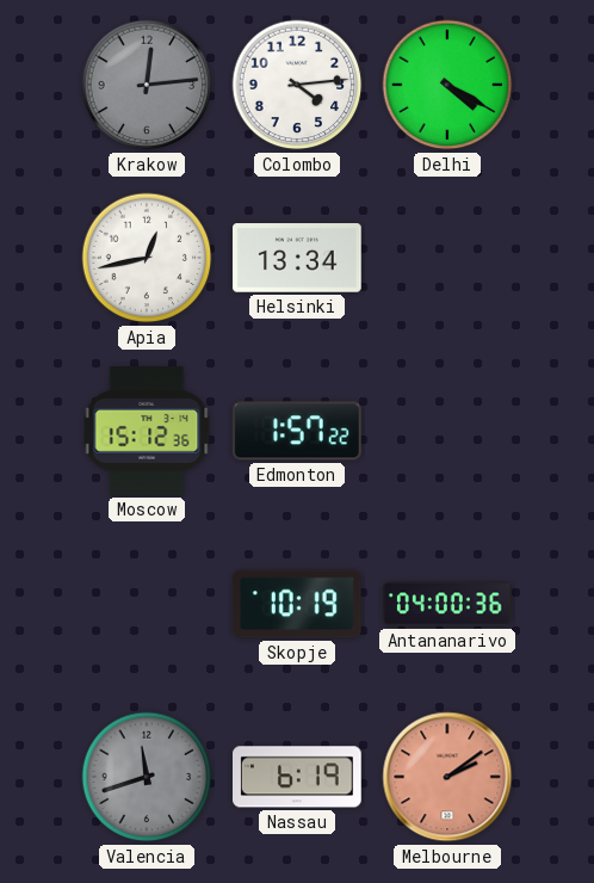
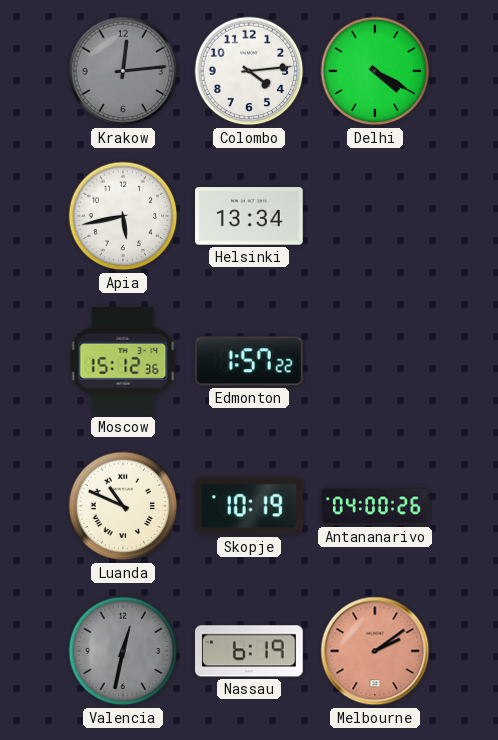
Apia: 12:43 -> 5:43
Luanda: none -> 10:49
Antananarivo: 04:00:36 -> 04:00:26
Valencia: 11:42 -> 12:32
